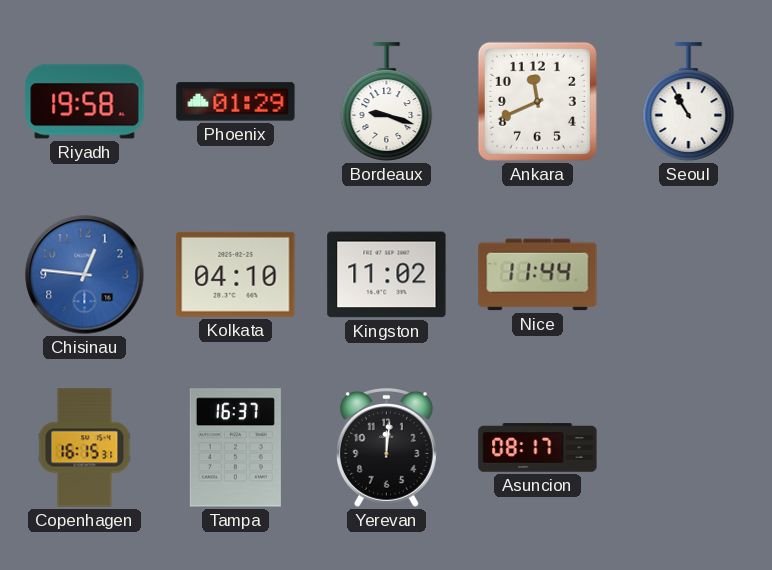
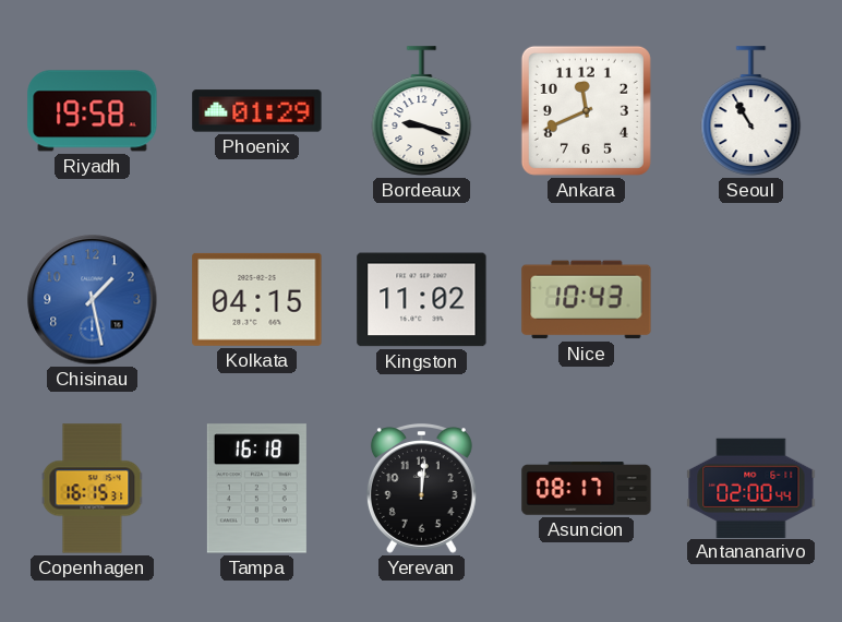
Chisinau: 12:46 -> 1:28
Kolkata: 04:10 -> 04:15
Nice: 11:44 -> 10:43
Tampa: 16:37 -> 16:18
Antananarivo: none -> 02:00
